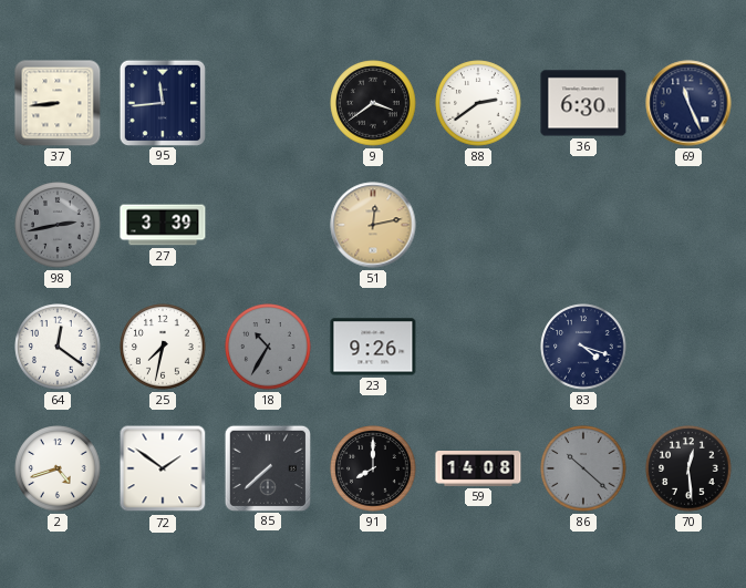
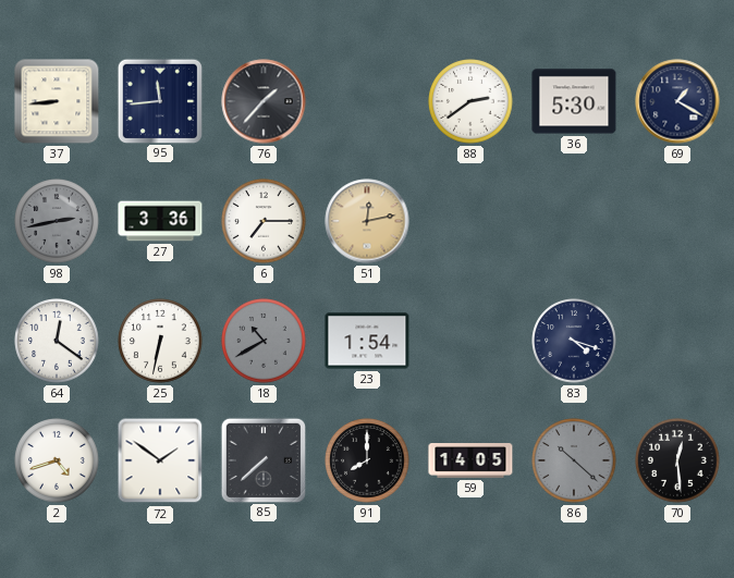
76: none -> 1:37
9: 3:39 -> none
36: 6:30 -> 5:30
69: 11:26 -> 1:20
27: 3:39 -> 3:36
6: none -> 7:15
25: 7:32 -> 6:32
18: 10:35 -> 10:40
23: 9:26 -> 1:54
59: 14:08 -> 14:05
